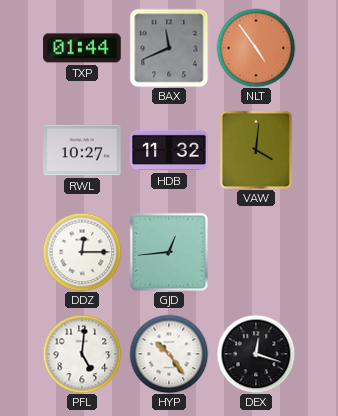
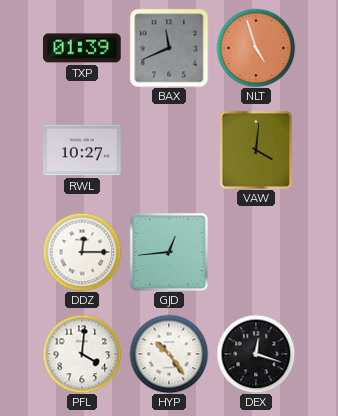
TXP: 01:44 -> 01:39
NLT: 4:54 -> 4:57
HDB: 11:32 -> none
PFL: 5:01 -> 4:01
